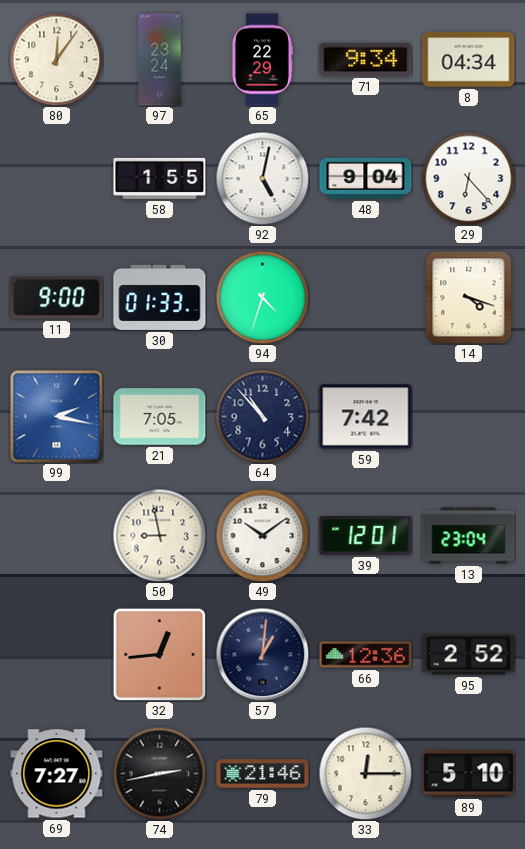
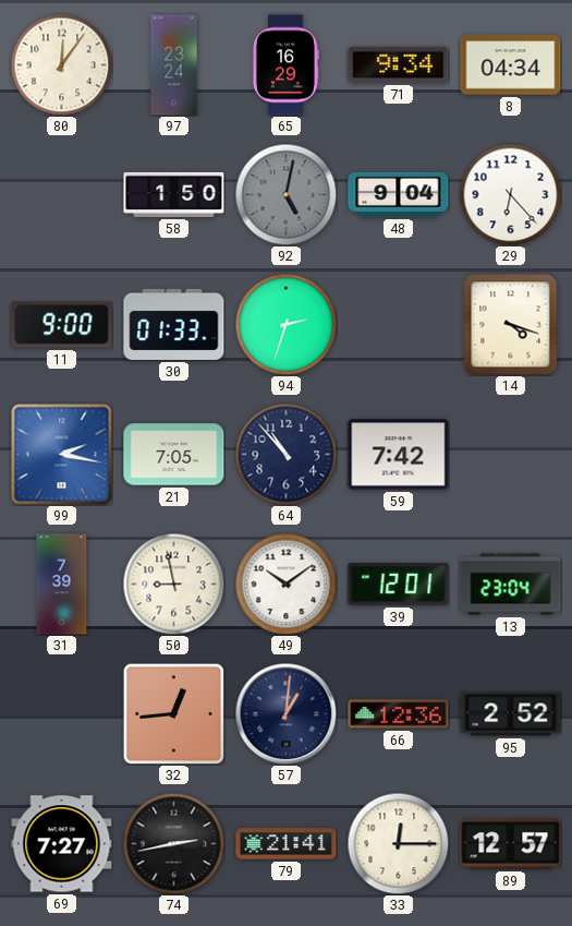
65: 22:29 -> 16:29
58: 1:55 -> 1:50
92 dial: white -> grey
94: 4:33 -> 2:33
31: none -> 7:39
79: 21:46 -> 21:41
89: 5:10 -> 12:57
